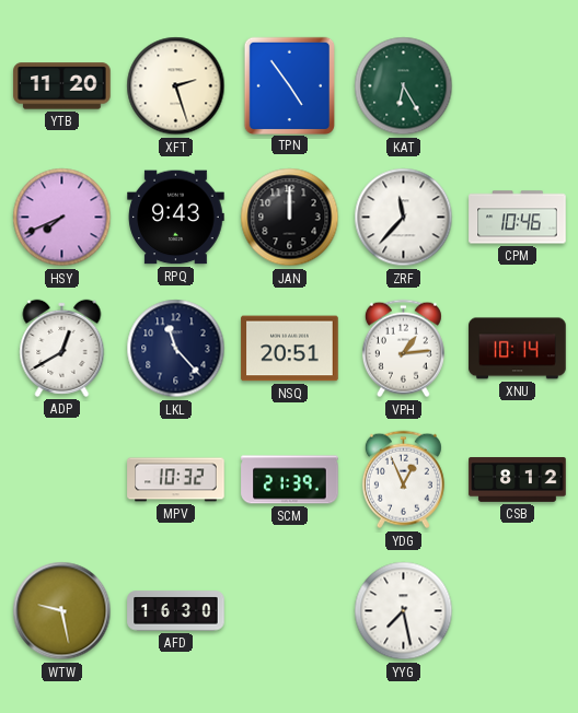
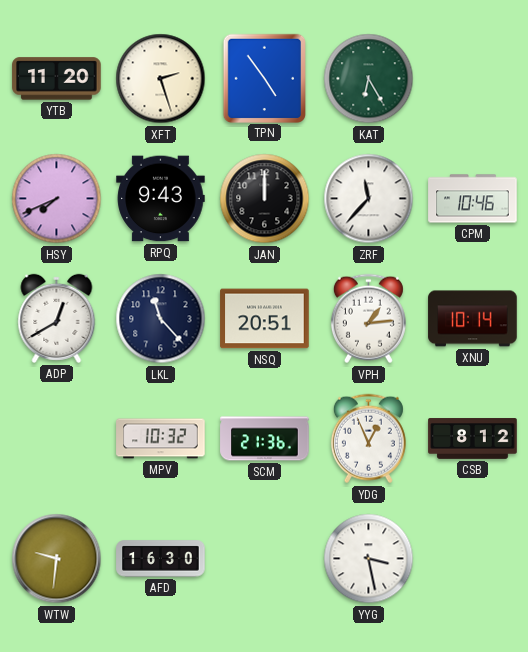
SCM: 21:39 -> 21:36
WTW: 9:28 -> 9:31
YYG: 7:28 -> 3:28
